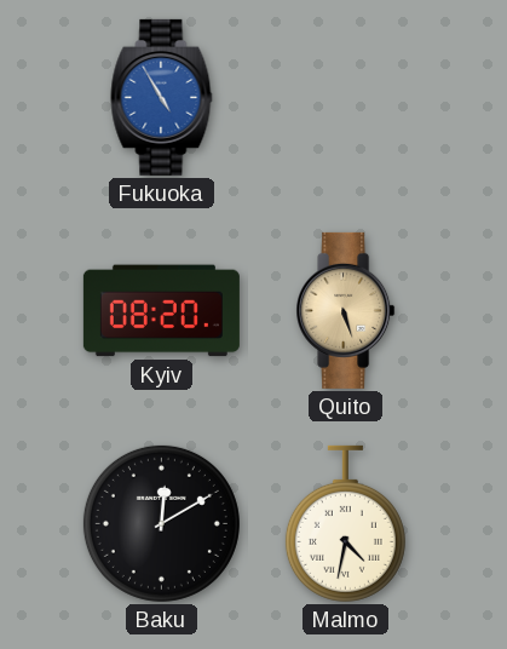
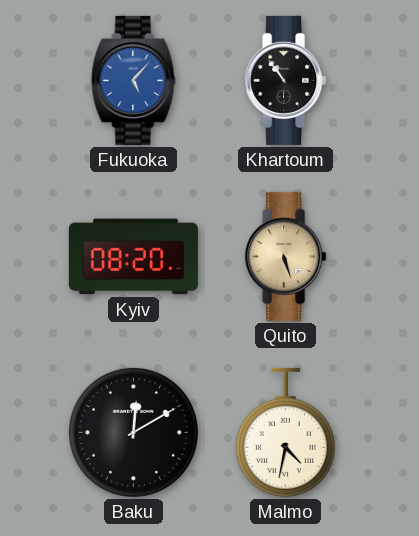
Fukuoka: 4:55 -> 5:07
Khartoum: none -> 10:54
